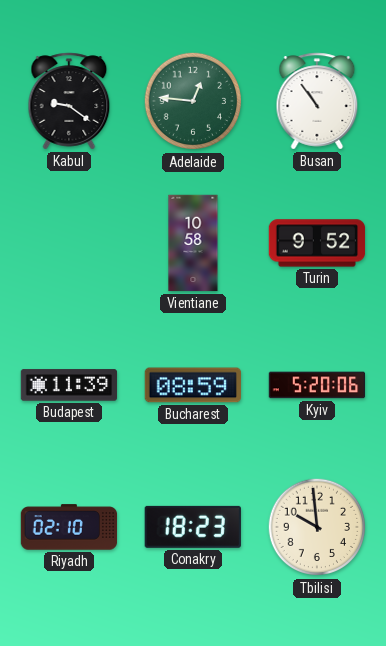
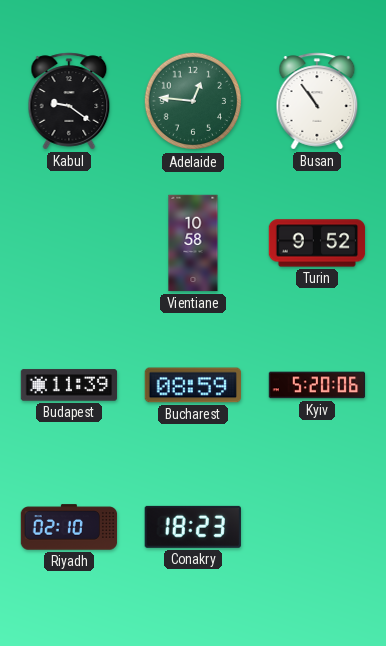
Tbilisi: 9:59 -> none
